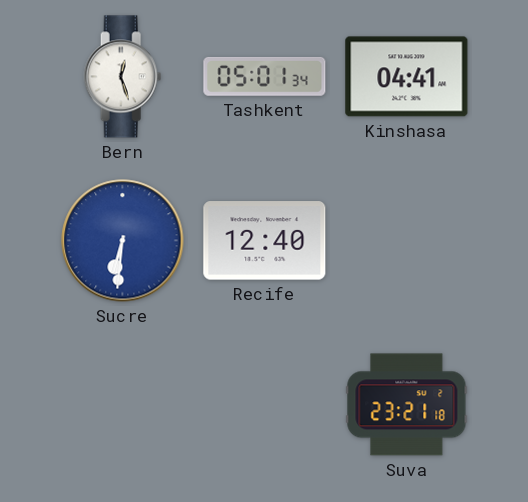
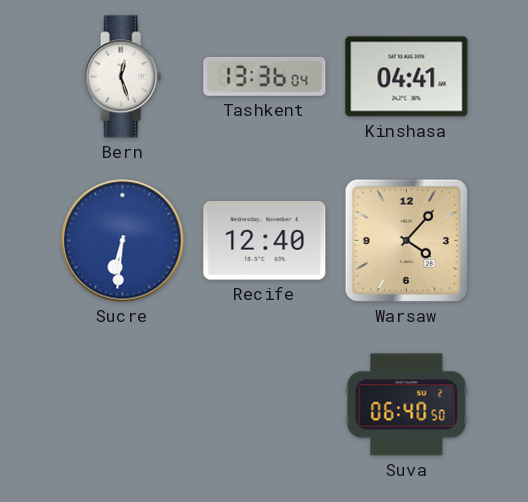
Tashkent: 05:01 -> 13:36
Warsaw: none -> 4:07
Suva: 23:21 -> 06:40
